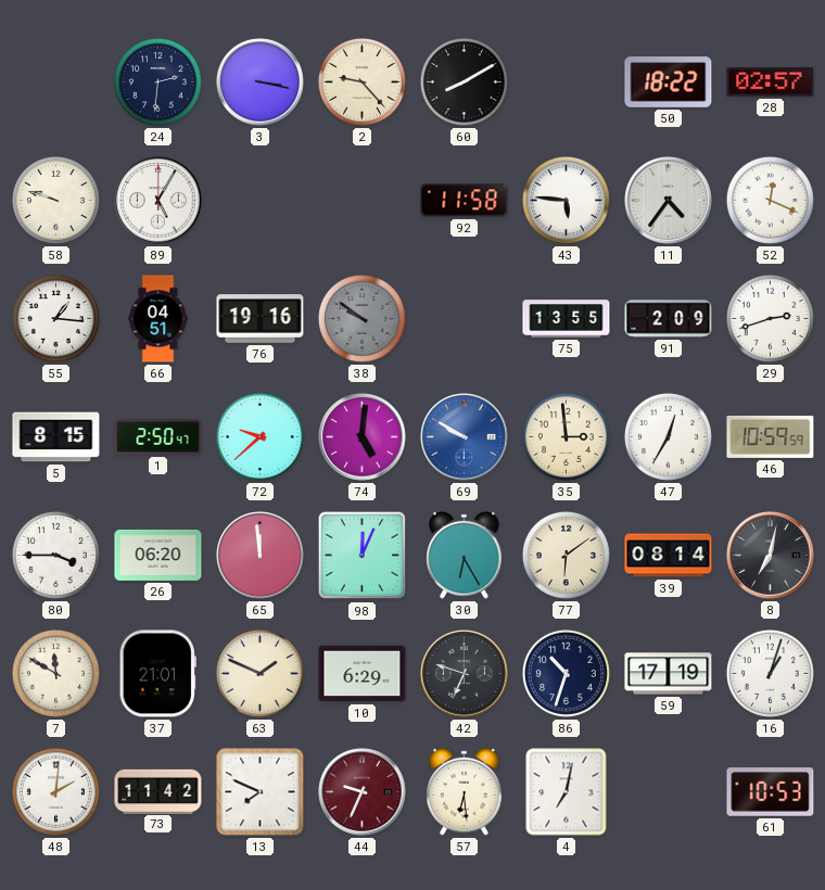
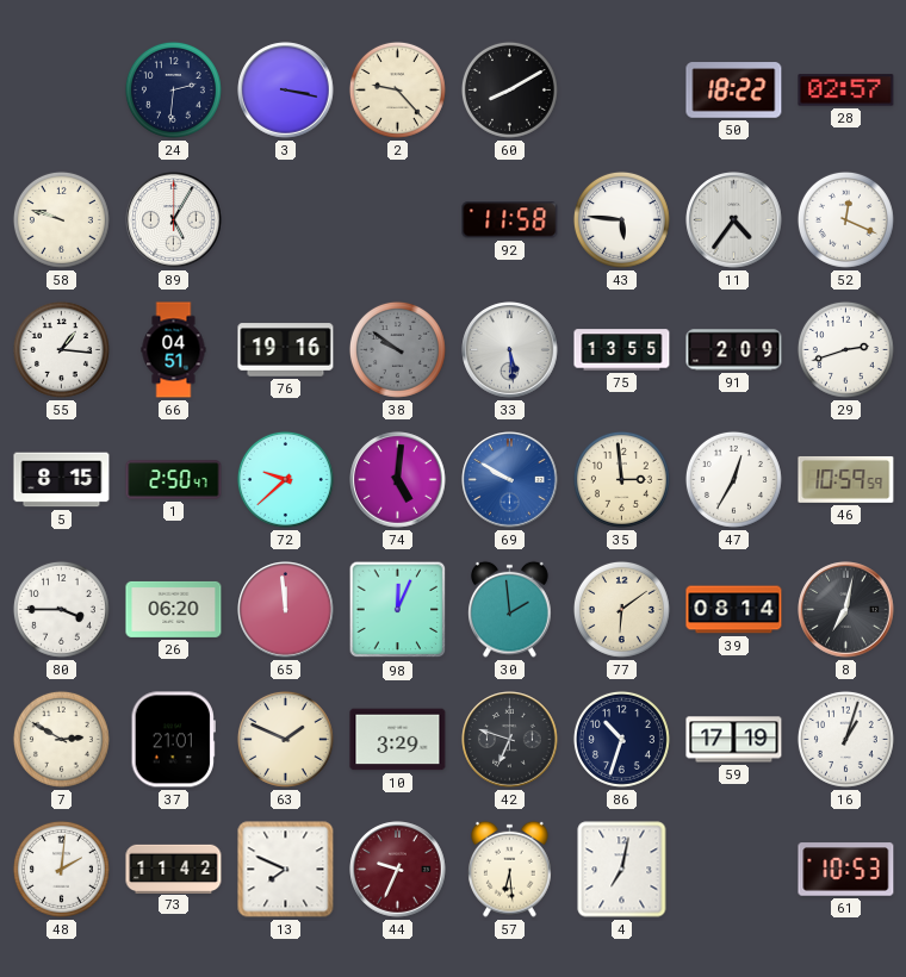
33: none -> 5:29
30: 6:25 -> 1:59
7: 11:50 -> 2:50
10: 6:29 -> 3:29
